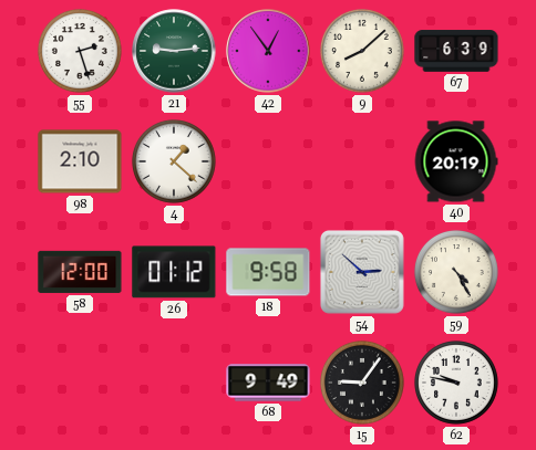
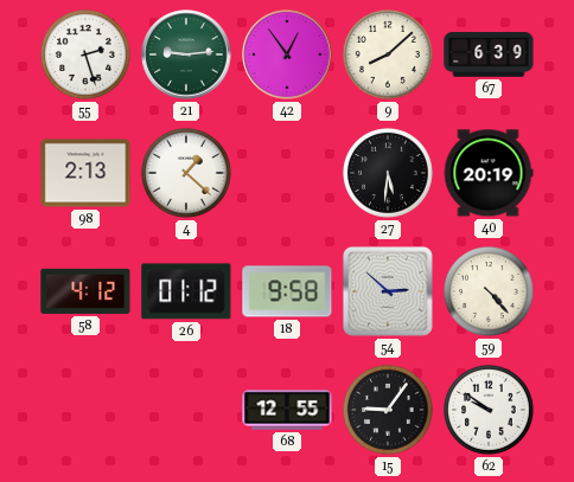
98: 2:10 -> 2:13
27: none -> 5:31
58: 12:00 -> 4:12
59: 4:25 -> 4:23
68: 9:49 -> 12:55
62: 9:47 -> 9:51
